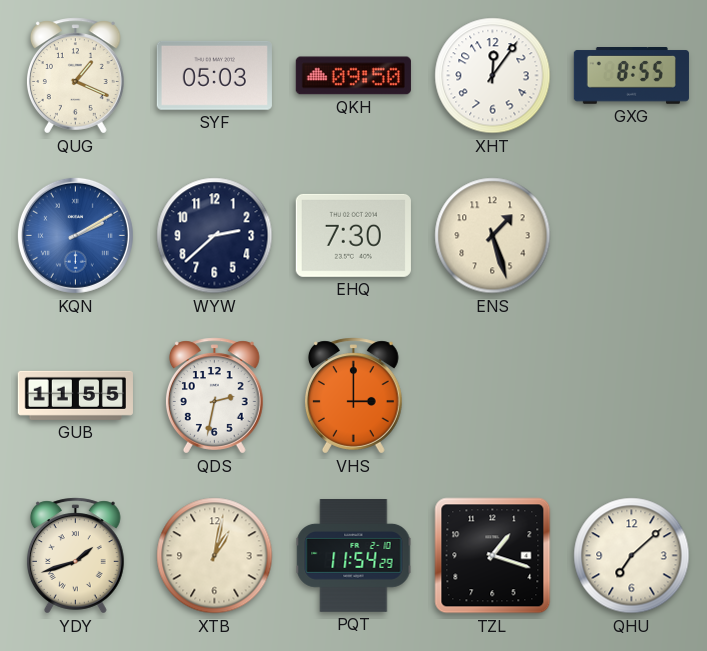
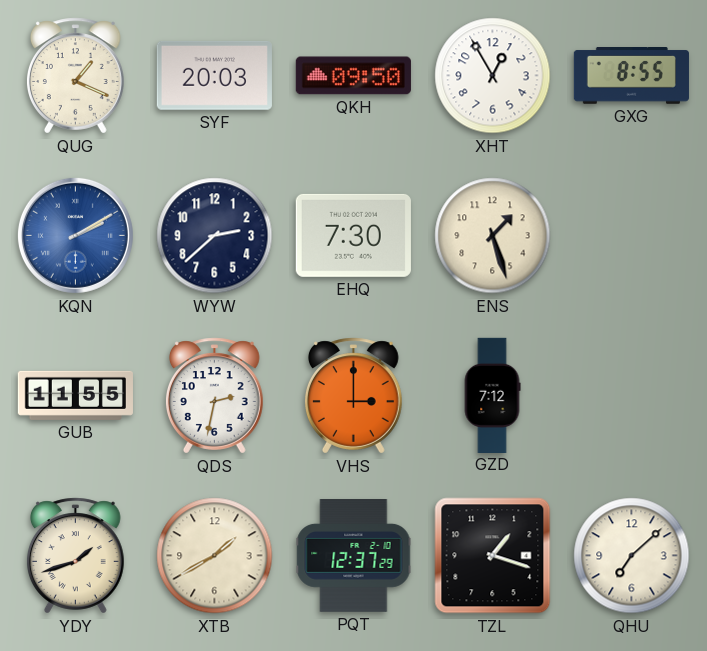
SYF: 05:03 -> 20:03
XHT: 12:06 -> 12:55
GZD: none -> 7:12
XTB: 1:02 -> 1:40
PQT: 11:54 -> 12:37
